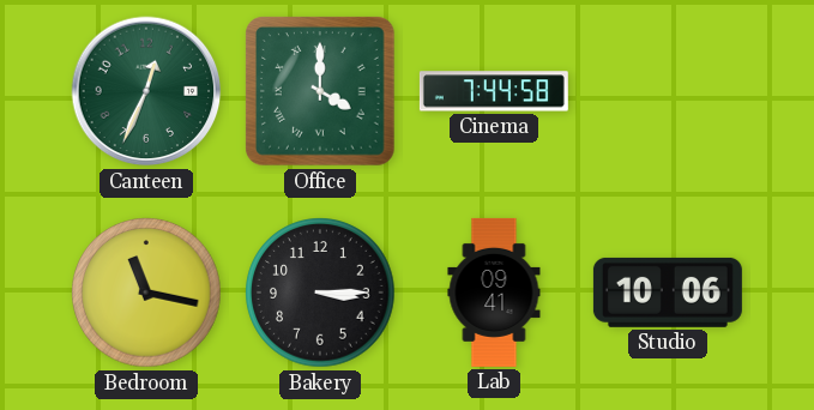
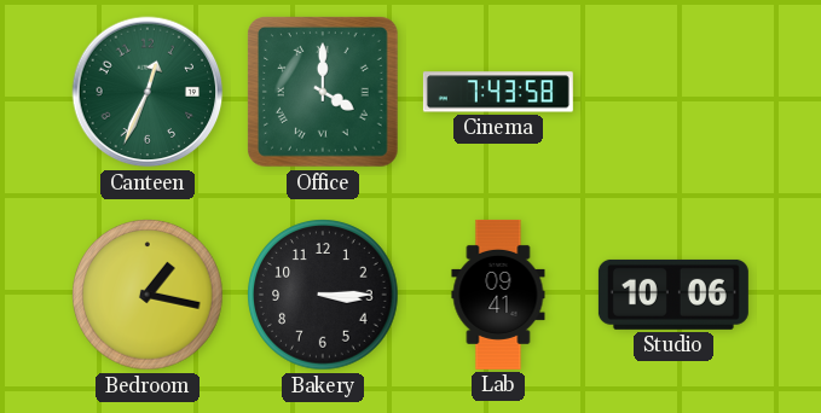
Cinema: 7:44 -> 7:43
Bedroom: 11:17 -> 1:17
